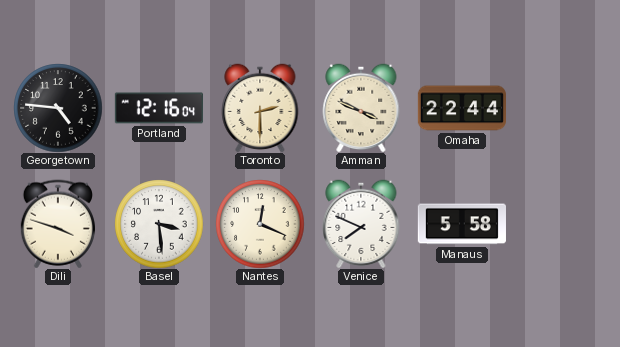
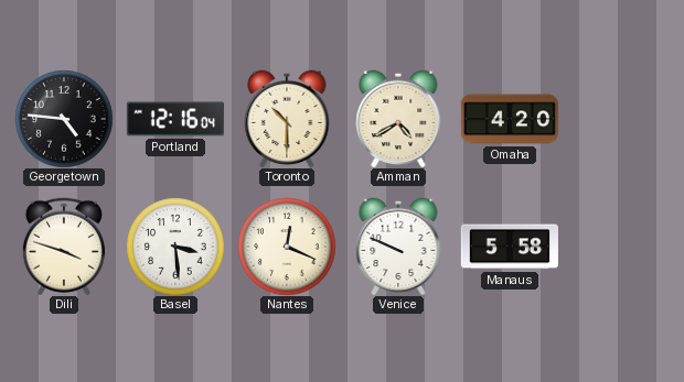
Toronto: 2:30 -> 10:30
Amman: 3:49 -> 4:40
Omaha: 22:44 -> 4:20
Venice: 7:49 -> 9:49
